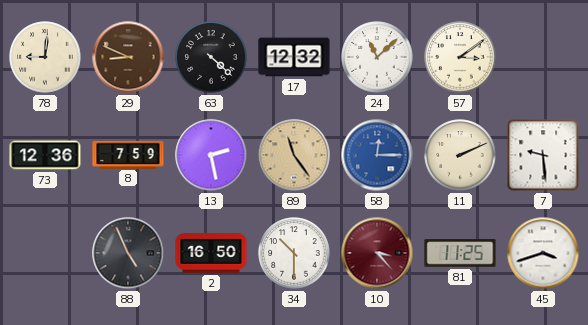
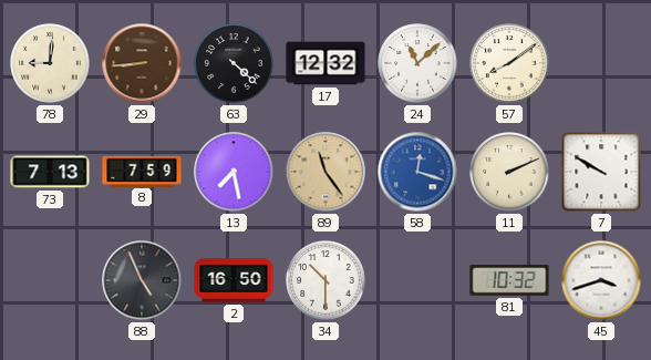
29: 8:49 -> 8:44
57: 3:09 -> 8:09
73: 12:36 -> 7:13
13: 2:28 -> 7:28
58: 12:15 -> 12:18
7: 9:29 -> 9:50
10: 3:23 -> none
81: 11:25 -> 10:32
